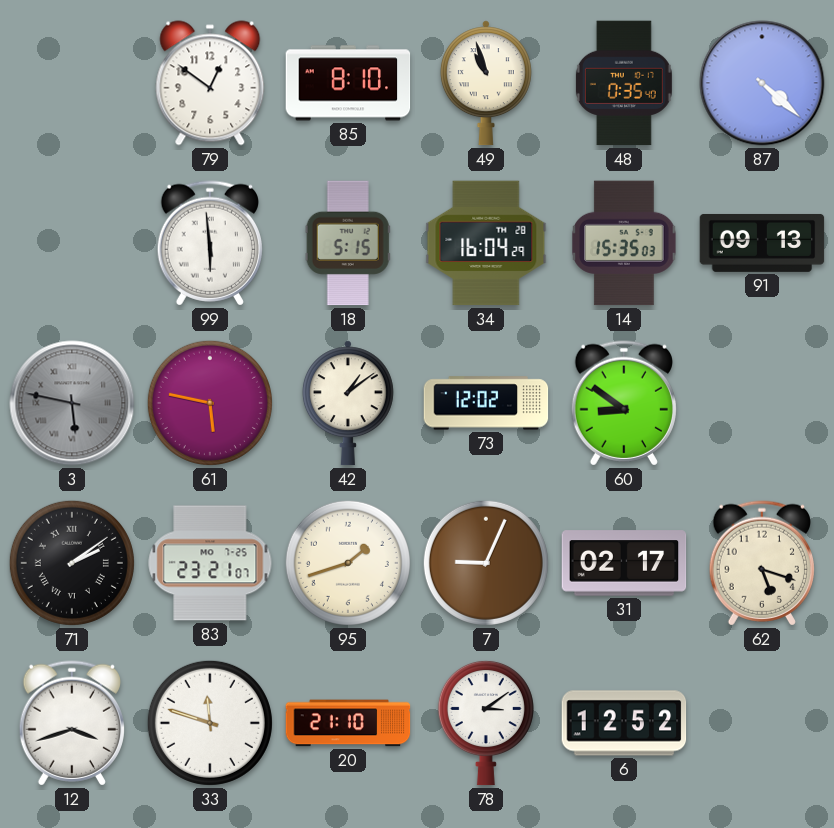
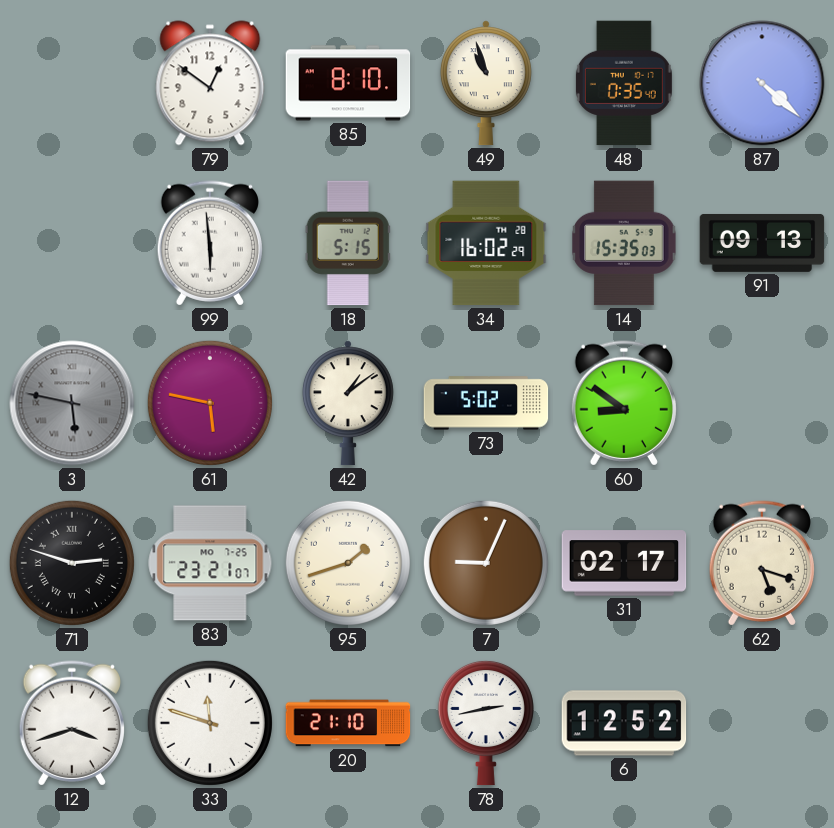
34: 16:04 -> 16:02
73: 12:02 -> 5:02
71: 2:09 -> 2:48
78: 3:09 -> 2:43
